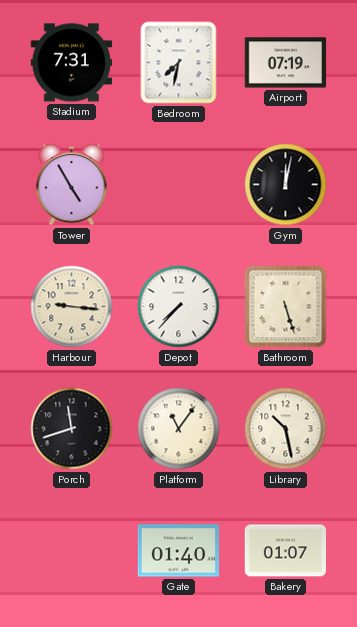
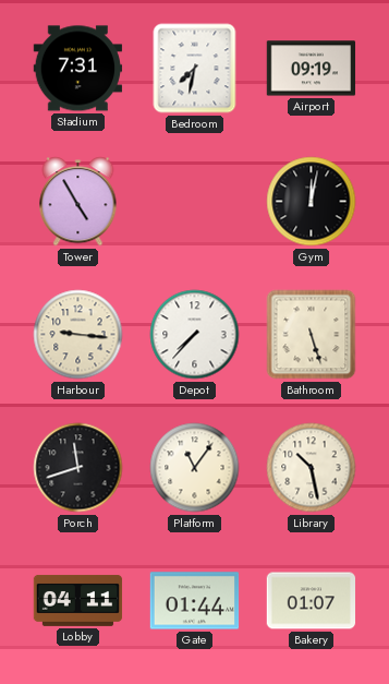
Airport: 07:19 -> 09:19
Lobby: none -> 04:11
Gate: 01:40 -> 01:44
